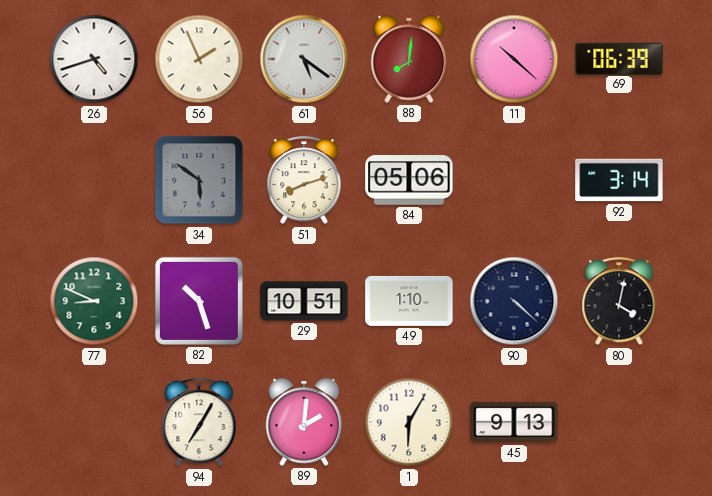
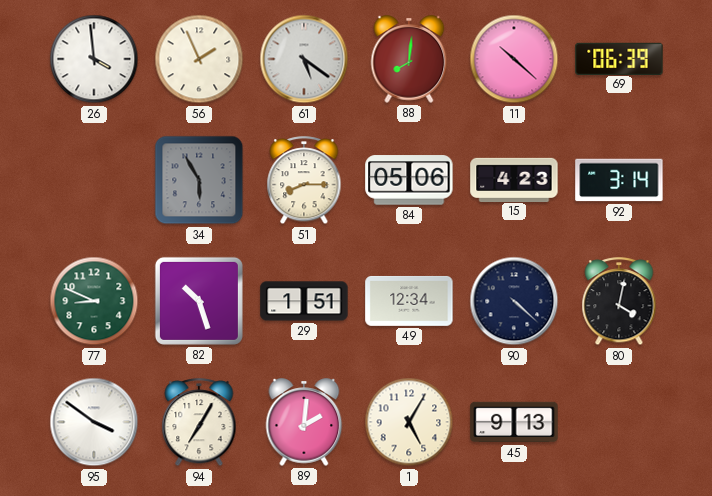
26: 4:42 -> 3:59
34: 5:51 -> 5:55
51: 8:12 -> 8:15
15: none -> 4:23
29: 10:51 -> 1:51
49: 1:10 -> 12:34
95: none -> 3:51
1: 6:05 -> 5:05
